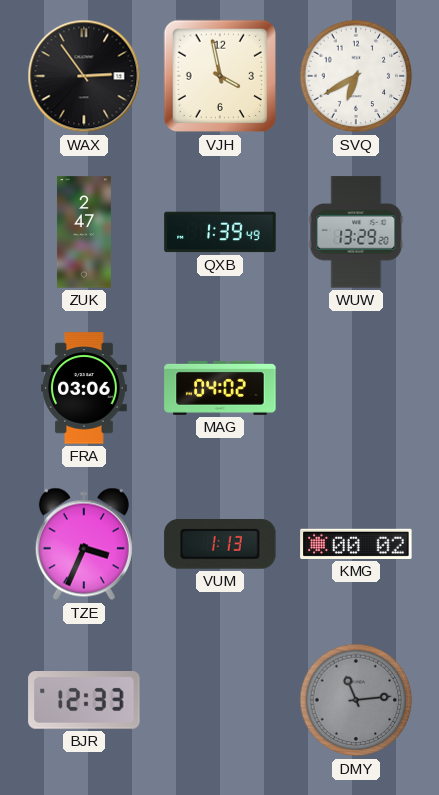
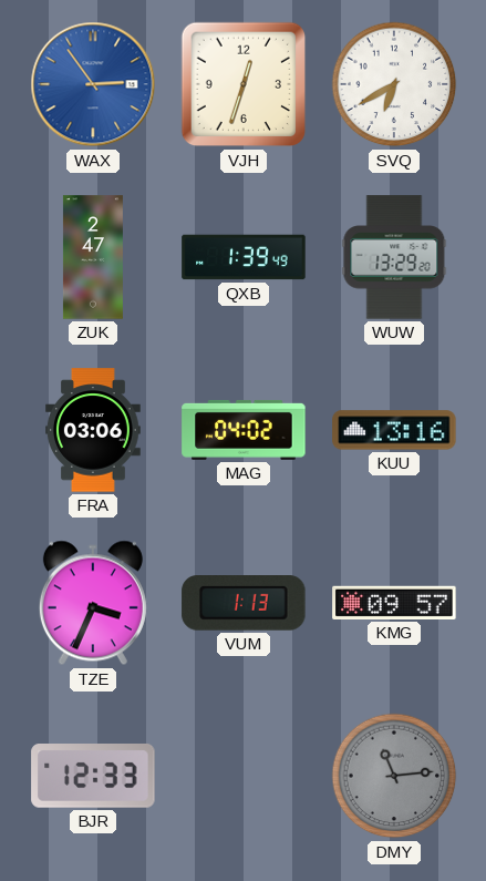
WAX dial: black -> blue
VJH: 3:58 -> 12:33
KUU: none -> 13:16
KMG: 00:02 -> 09:57
